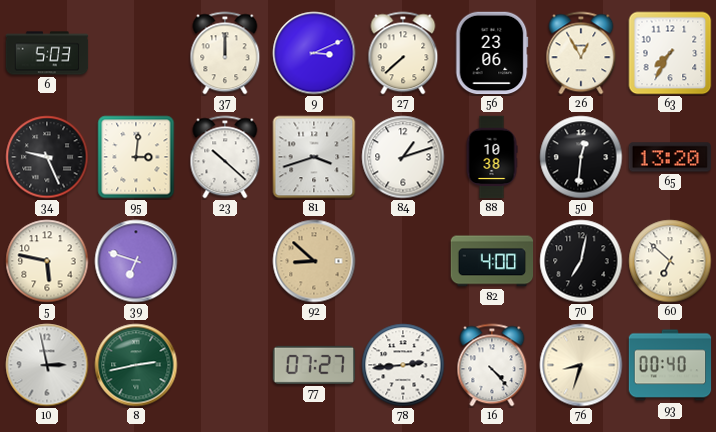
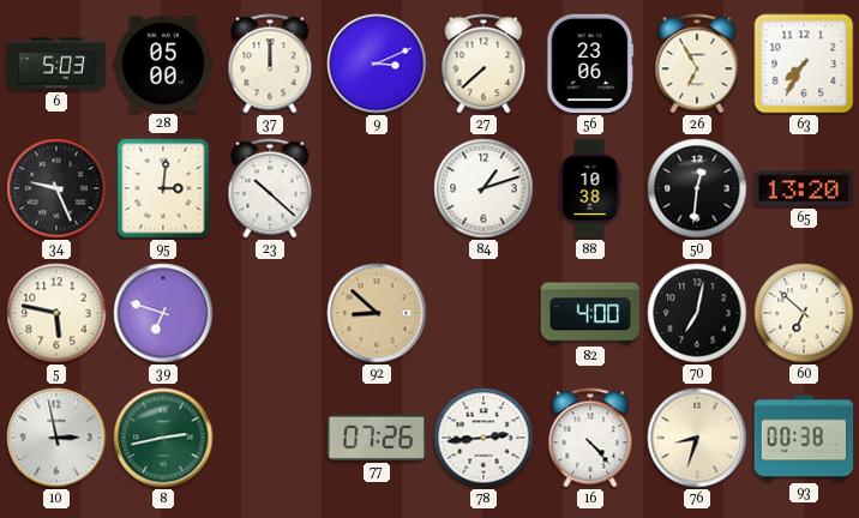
28: none -> 05:00
26: 12:55 -> 6:55
81: 3:42 -> none
77: 07:27 -> 07:26
93: 00:40 -> 00:38
